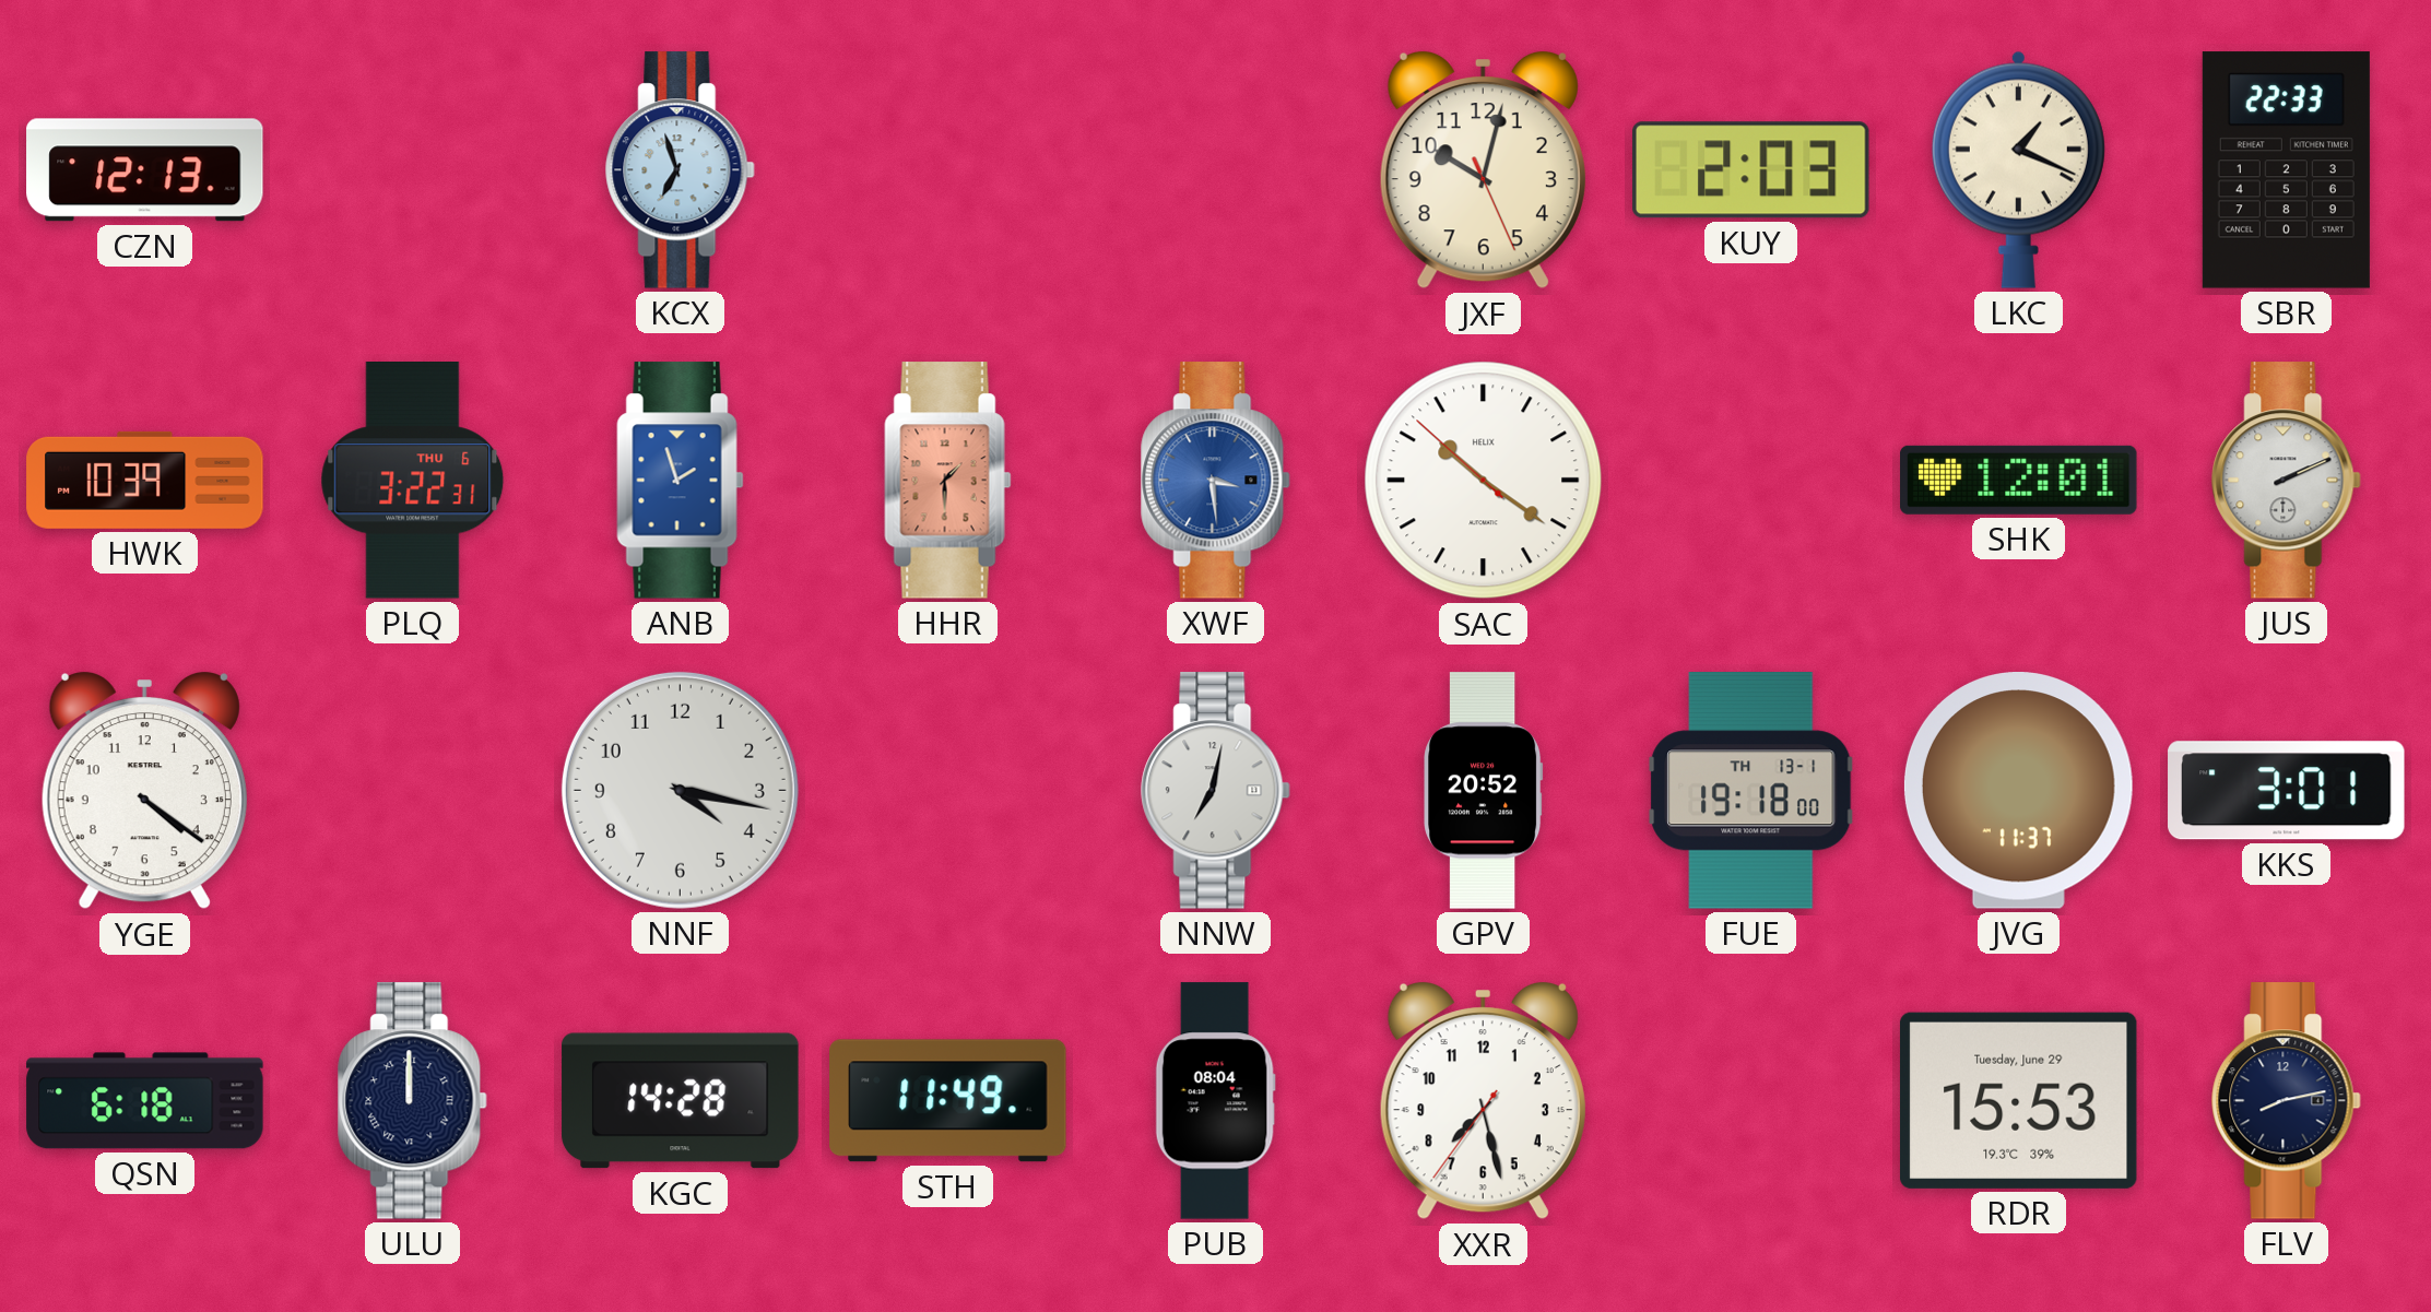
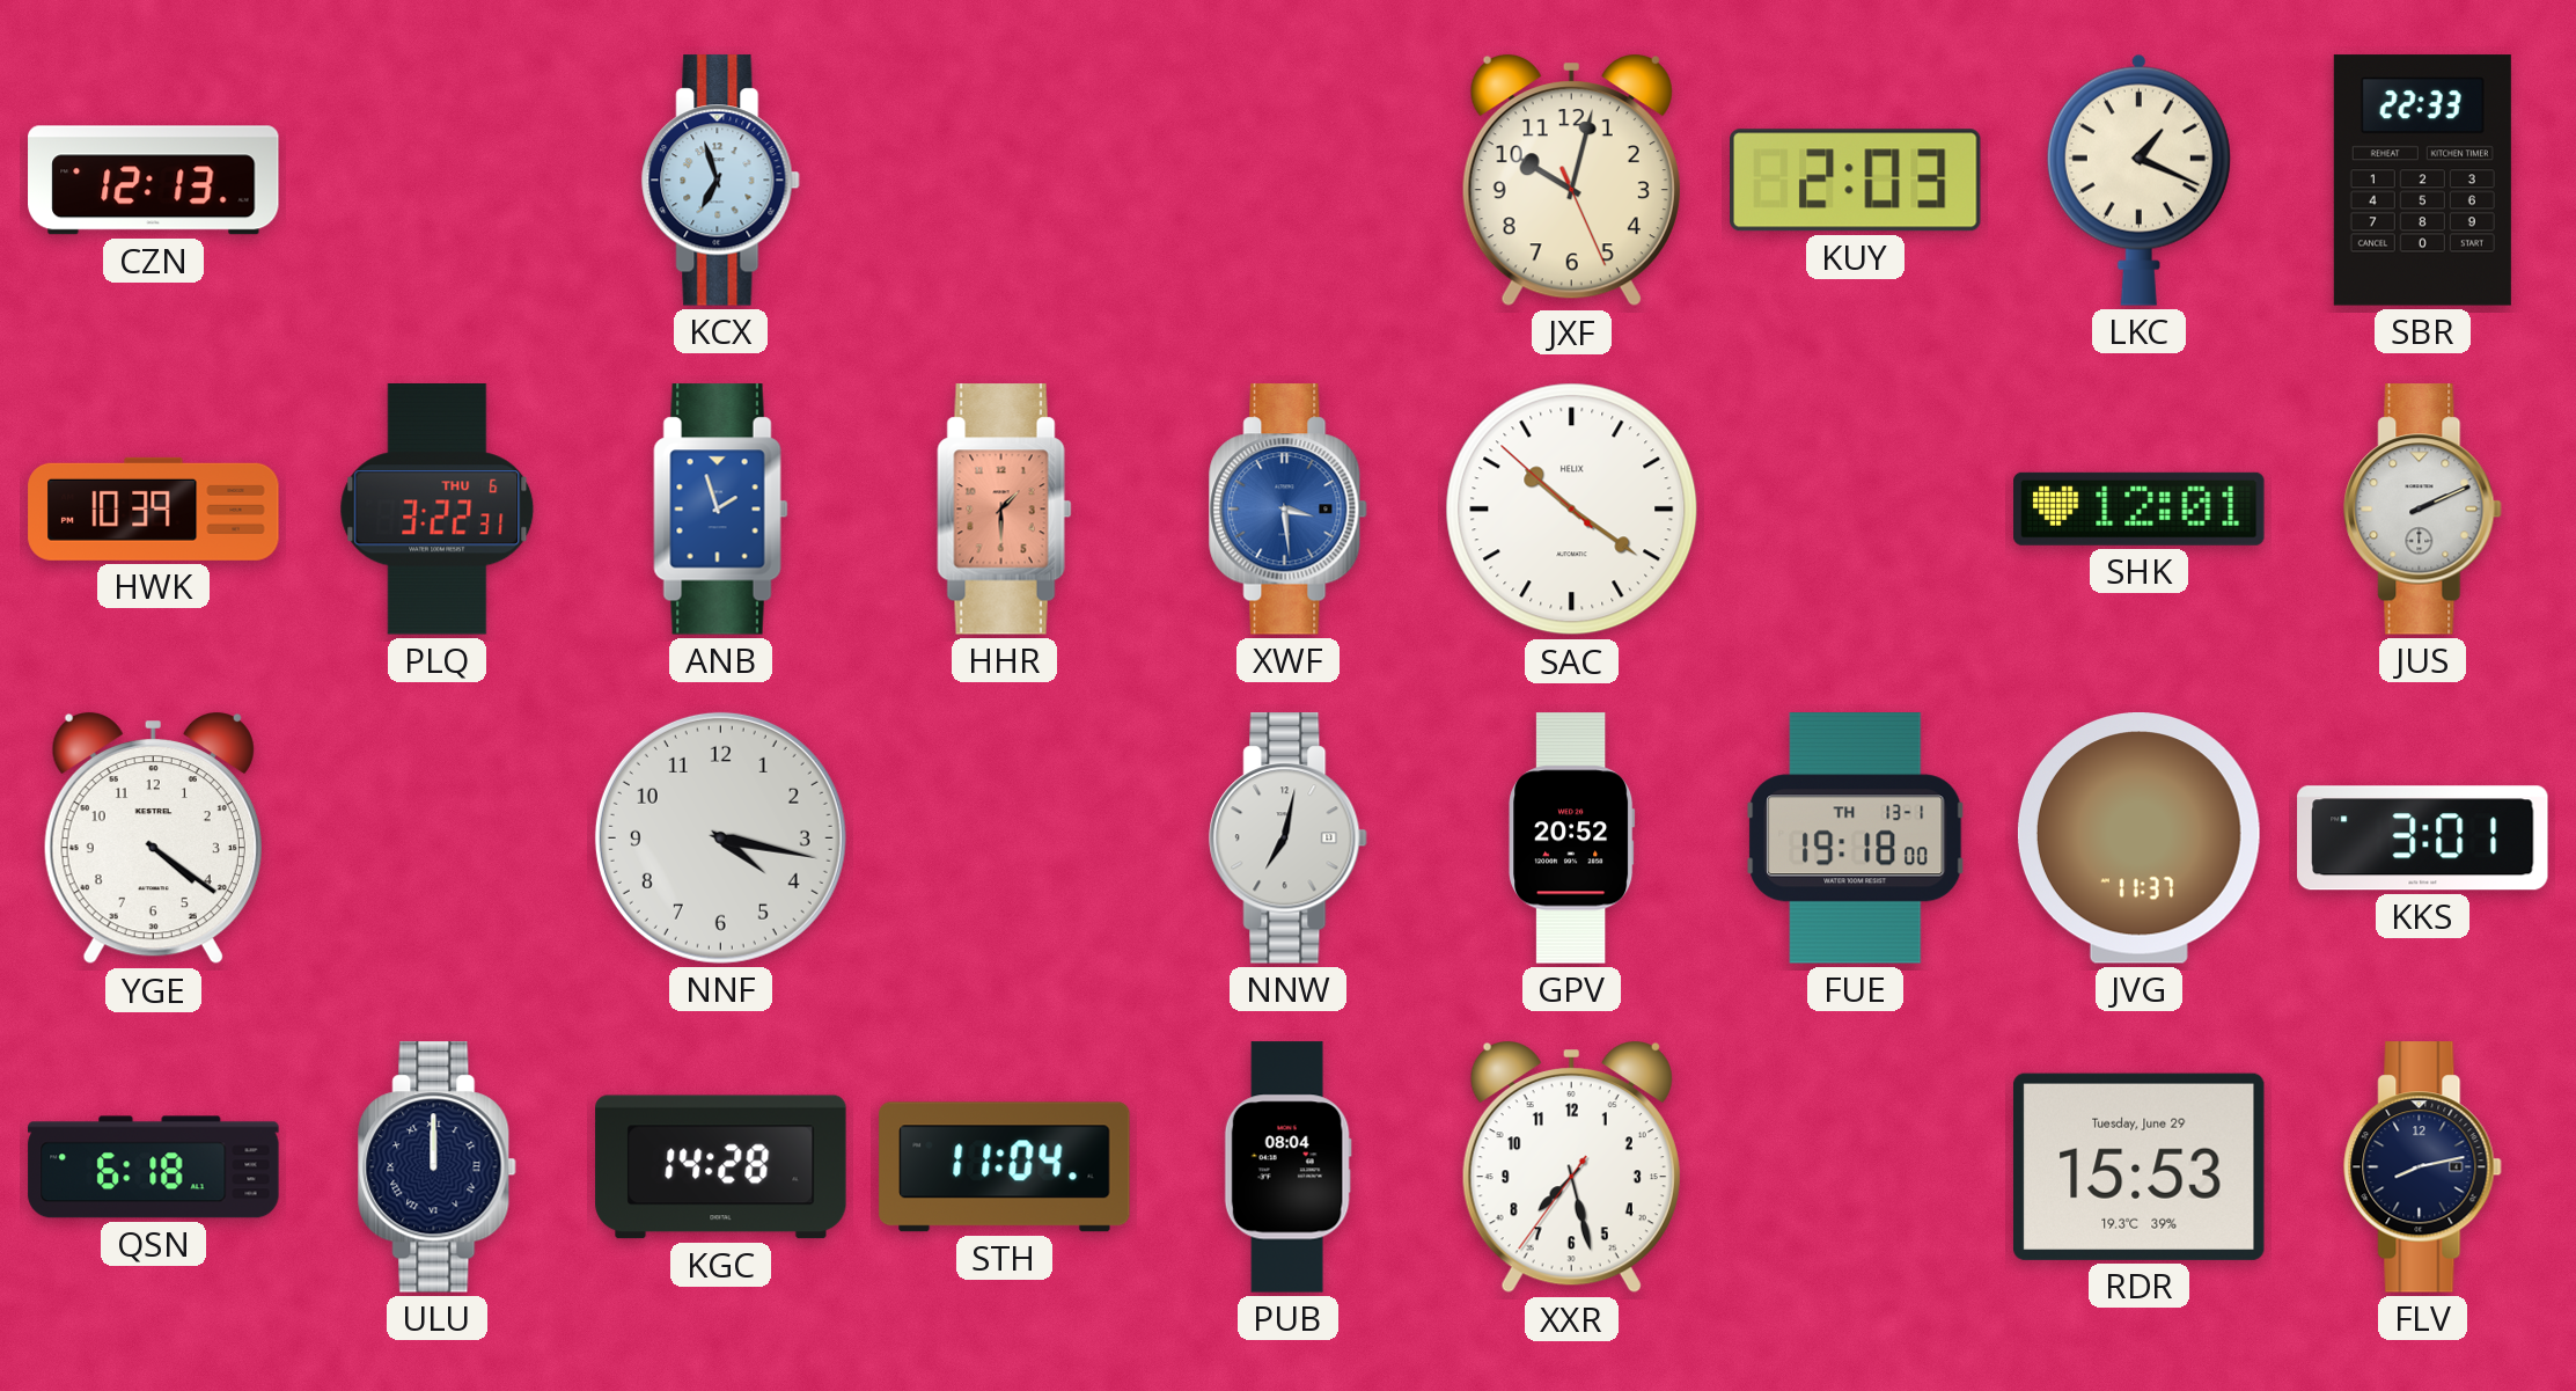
STH: 11:49 -> 11:04
